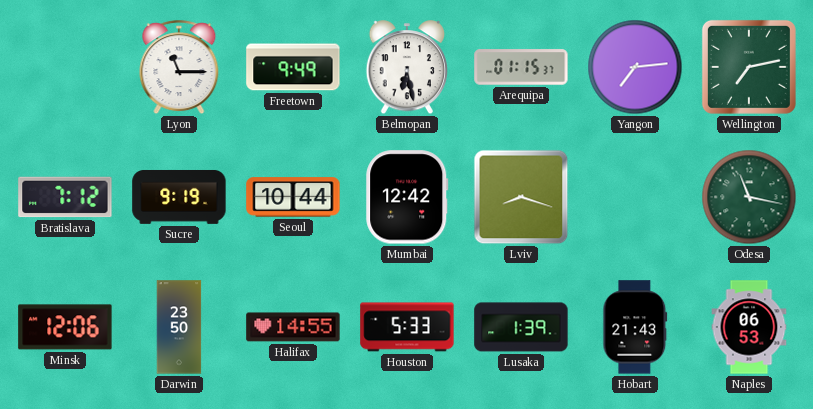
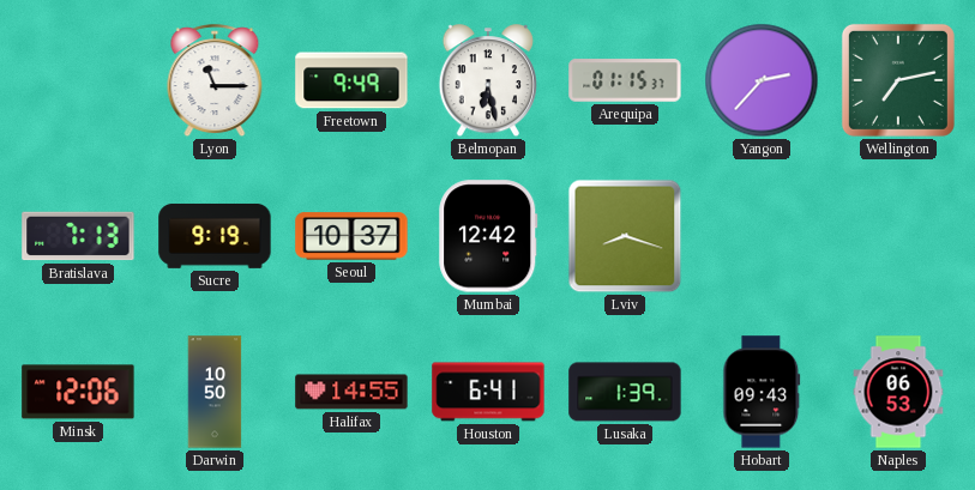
Yangon: 7:14 -> 2:37
Bratislava: 7:12 -> 7:13
Seoul: 10:44 -> 10:37
Odesa: 11:17 -> none
Darwin: 23:50 -> 10:50
Houston: 5:33 -> 6:41
Hobart: 21:43 -> 09:43
